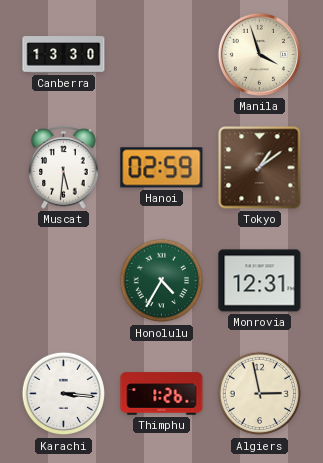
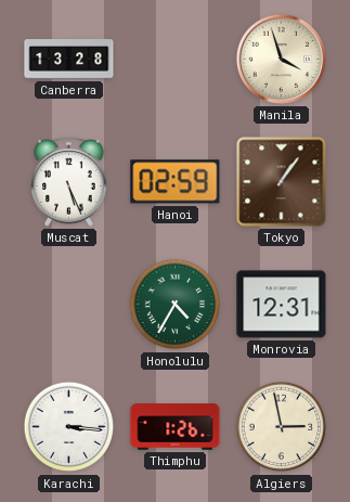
Canberra: 13:30 -> 13:28
Muscat: 5:31 -> 5:26
Tokyo: 1:09 -> 1:06
